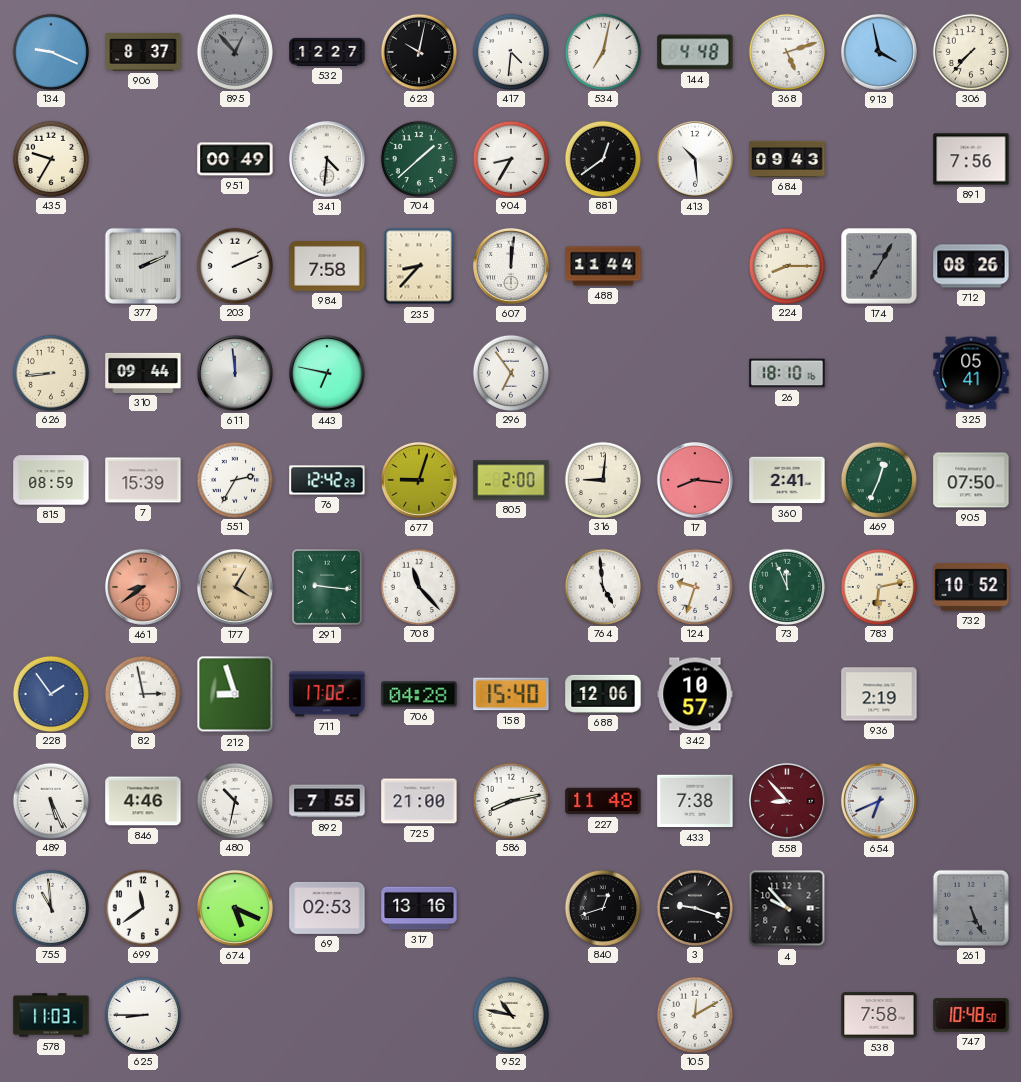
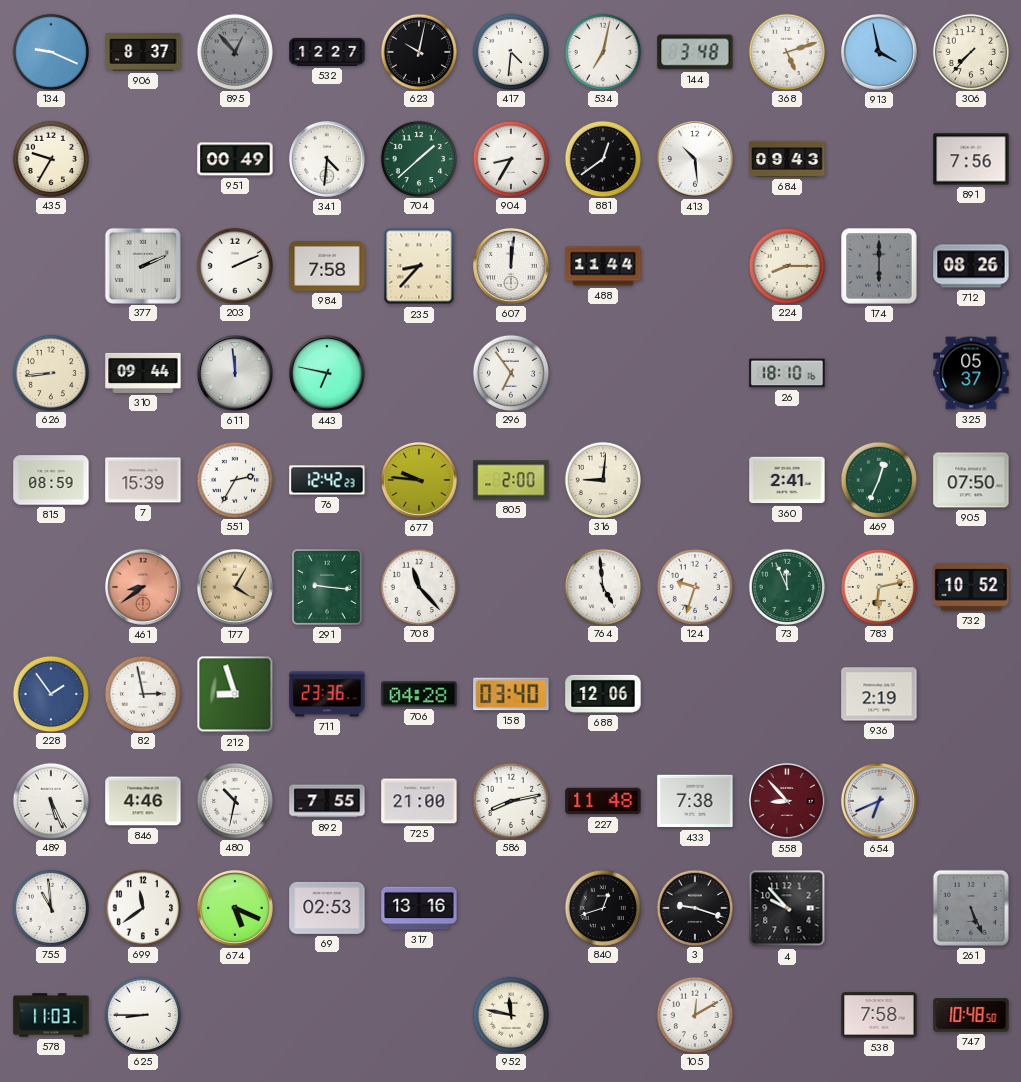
144: 4:48 -> 3:48
174: 7:05 -> 6:00
325: 05:41 -> 05:37
677: 9:03 -> 9:46
17: 8:16 -> none
711: 17:02 -> 23:36
158: 15:40 -> 03:40
342: 10:57 -> none
952: 10:47 -> 11:47
